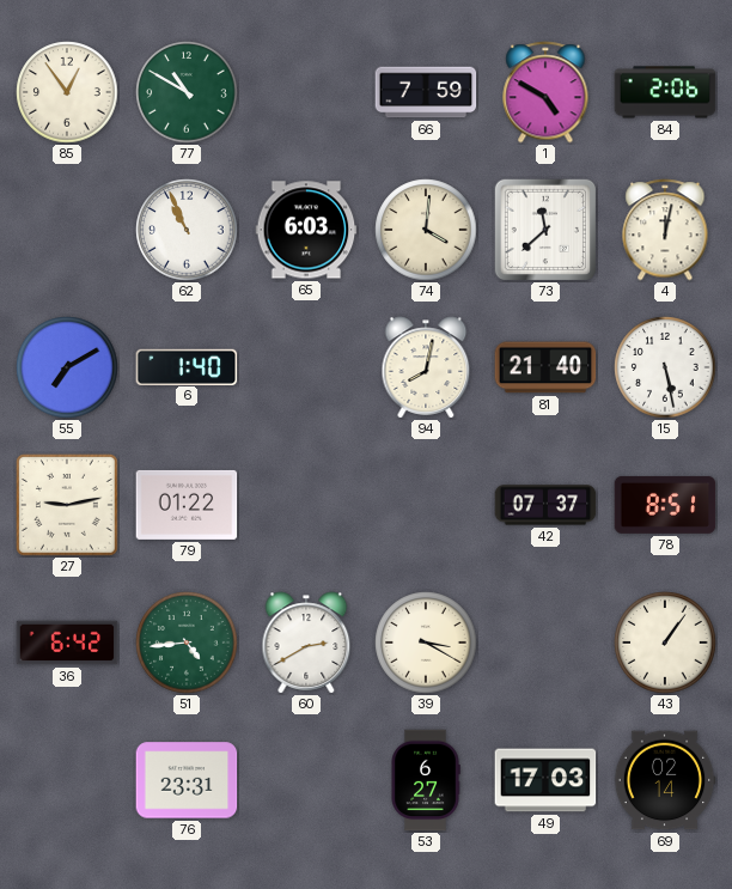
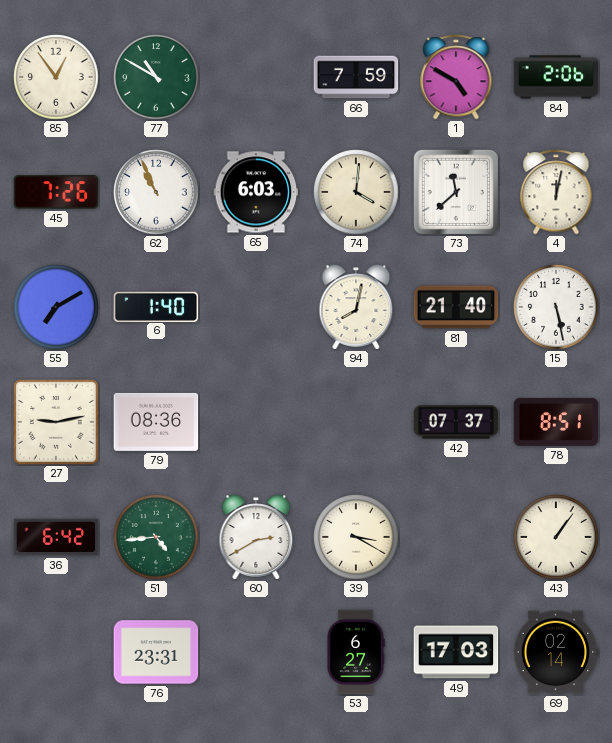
45: none -> 7:26
79: 01:22 -> 08:36
